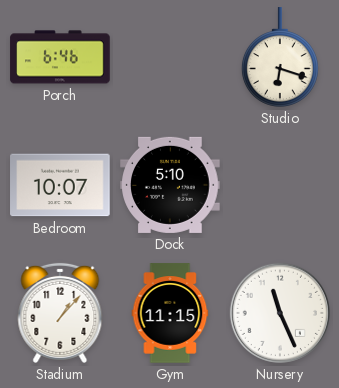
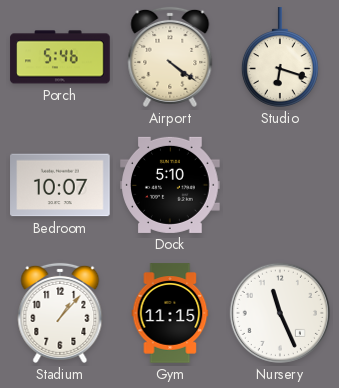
Porch: 6:46 -> 5:46
Airport: none -> 4:21
